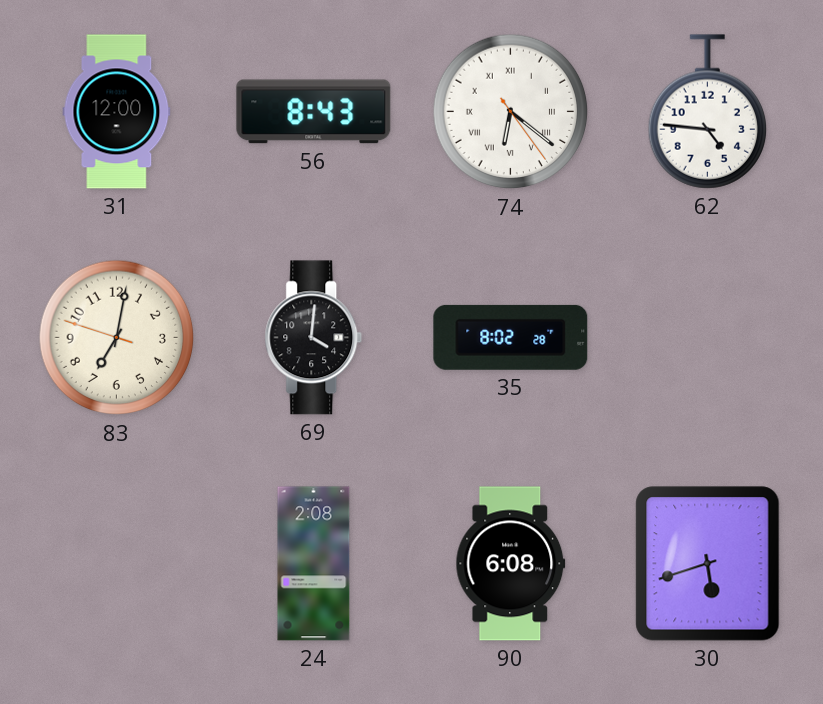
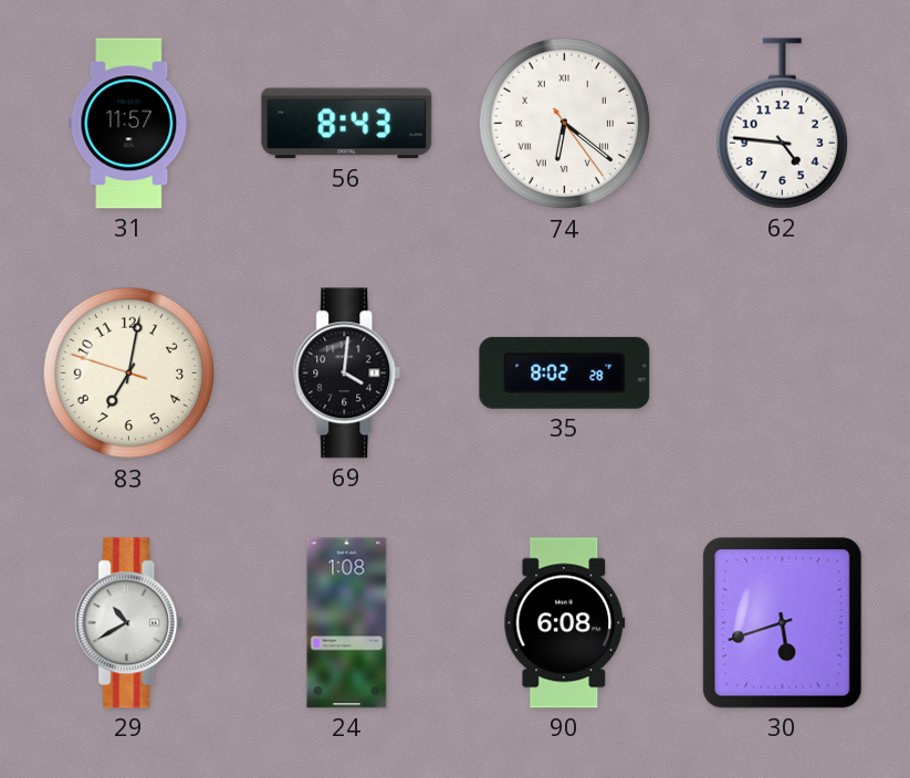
31: 12:00 -> 11:57
29: none -> 10:40
24: 2:08 -> 1:08
